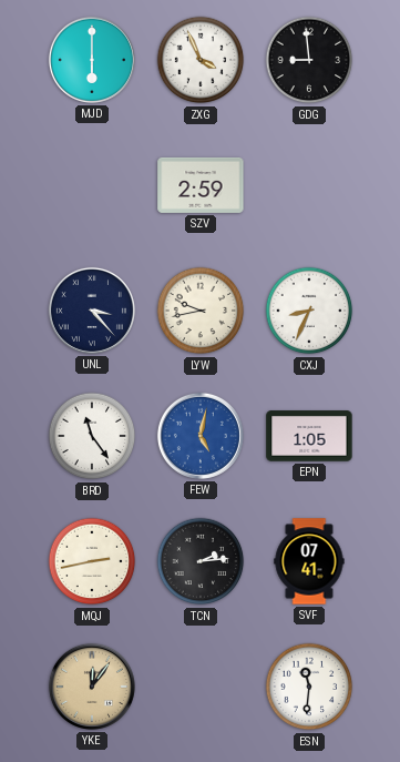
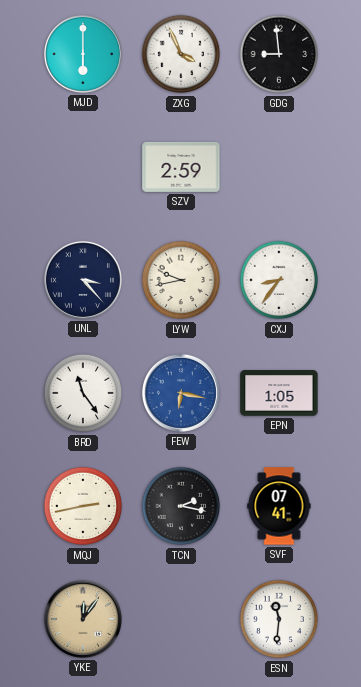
CXJ: 8:34 -> 8:36
FEW: 5:02 -> 6:17
TCN: 2:14 -> 2:17
